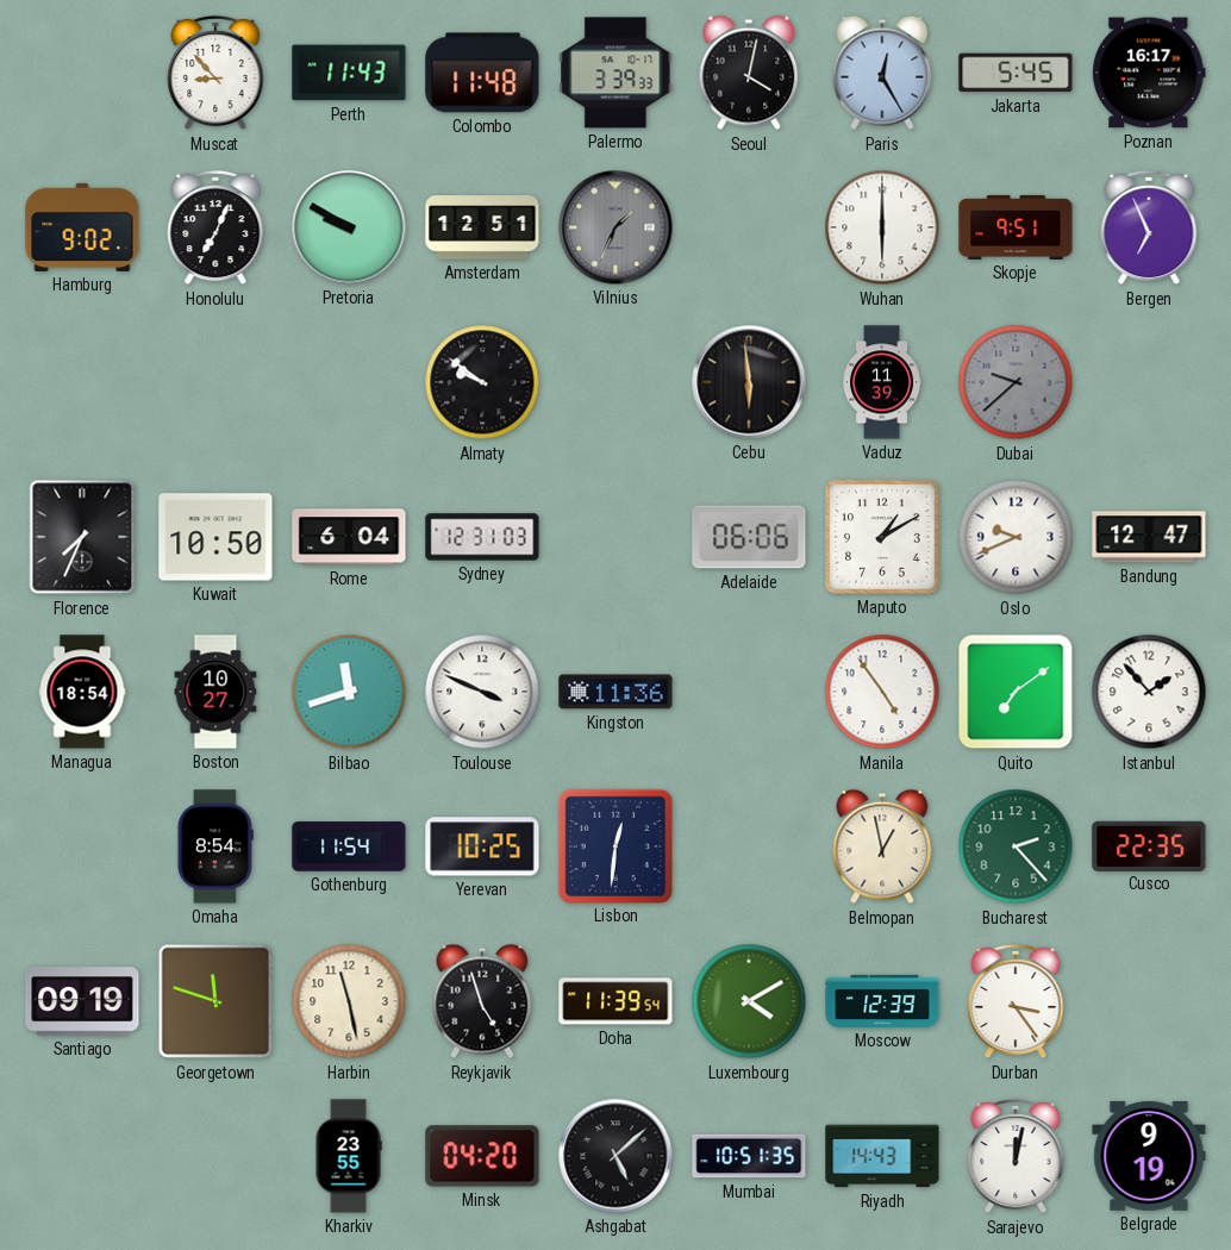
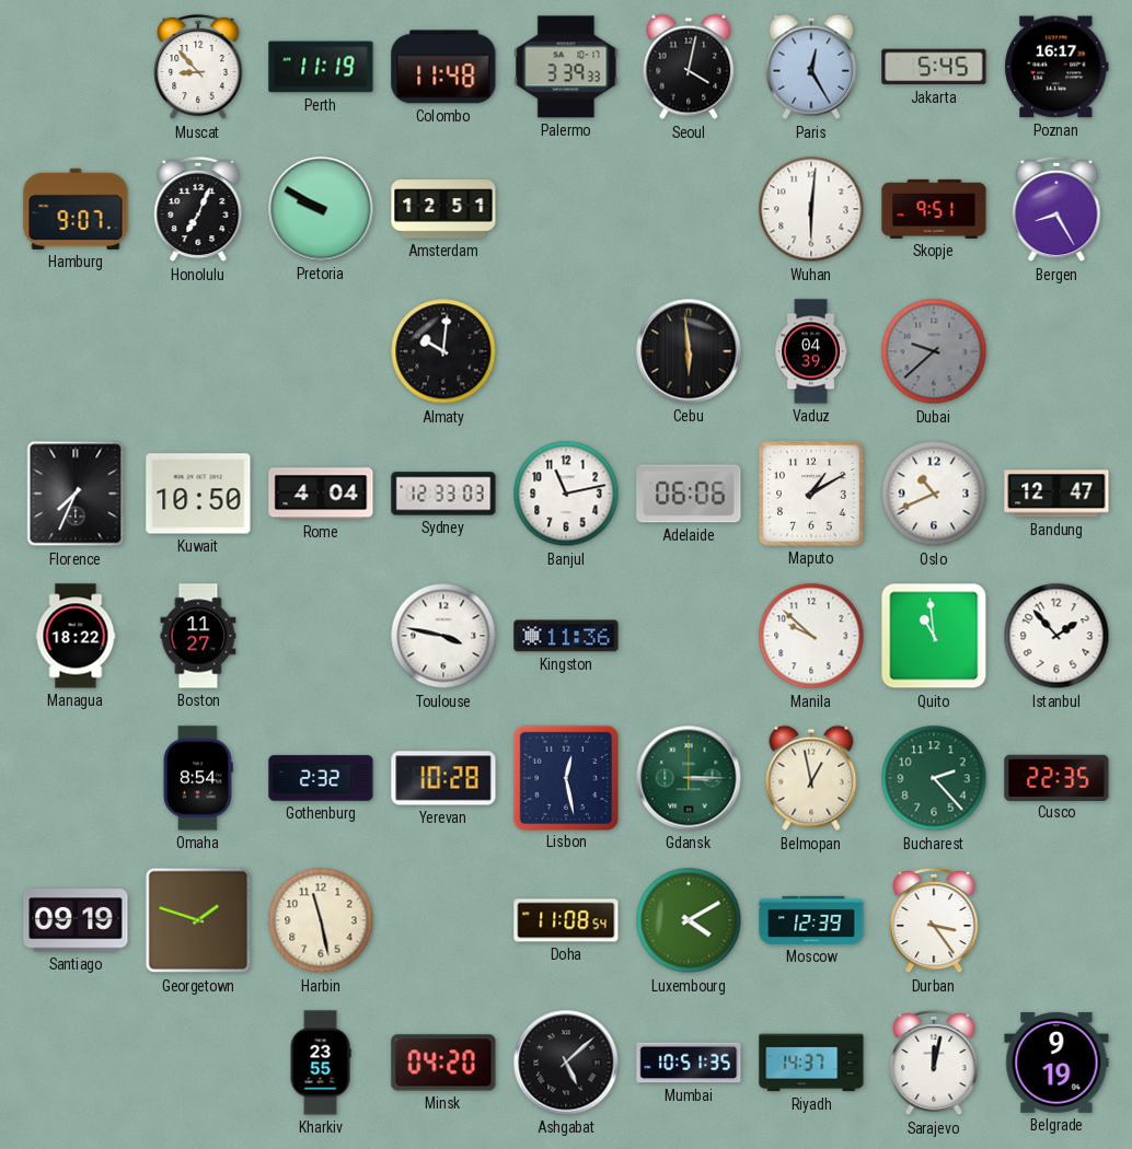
Perth: 11:43 -> 11:19
Hamburg: 9:02 -> 9:07
Vilnius: 1:34 -> none
Wuhan: 6:00 -> 6:01
Bergen: 6:56 -> 8:25
Almaty: 9:51 -> 10:01
Vaduz: 11:39 -> 04:39
Rome: 6:04 -> 4:04
Sydney: 12:31 -> 12:33
Banjul: none -> 11:13
Oslo: 9:41 -> 10:41
Managua: 18:54 -> 18:22
Boston: 10:27 -> 11:27
Bilbao: 11:42 -> none
Toulouse: 3:49 -> 3:47
Manila: 4:54 -> 9:52
Quito: 7:09 -> 10:59
Gothenburg: 11:54 -> 2:32
Yerevan: 10:25 -> 10:28
Lisbon: 12:31 -> 12:28
Gdansk: none -> 3:15
Georgetown: 11:48 -> 1:48
Reykjavik: 4:57 -> none
Doha: 11:39 -> 11:08
Riyadh: 14:43 -> 14:37
